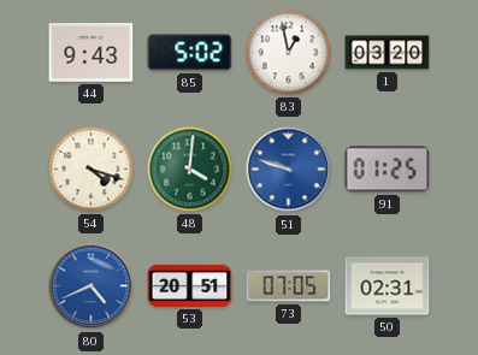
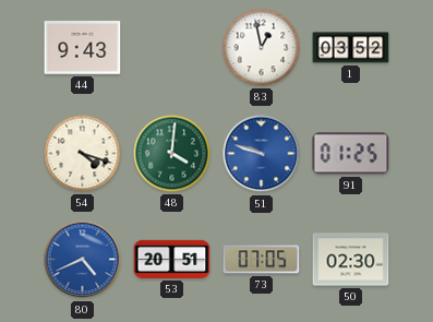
85: 5:02 -> none
1: 03:20 -> 03:52
50: 02:31 -> 02:30
